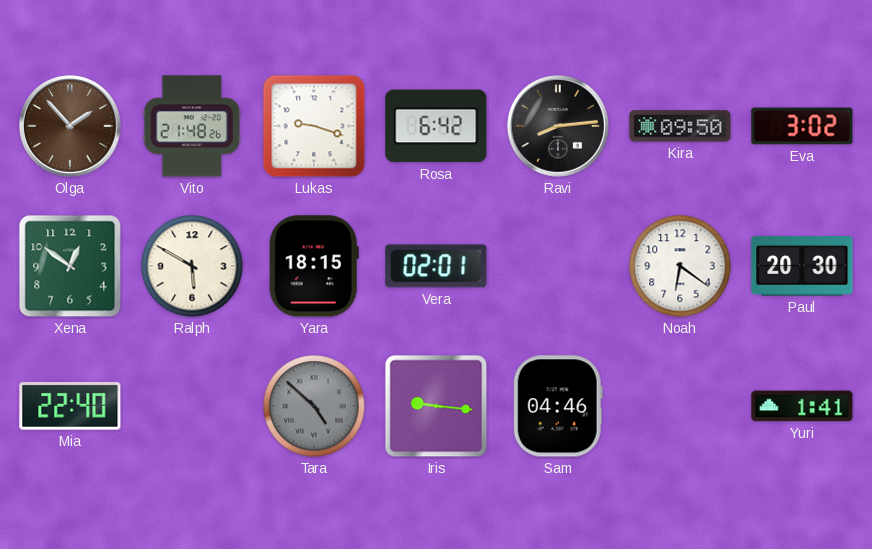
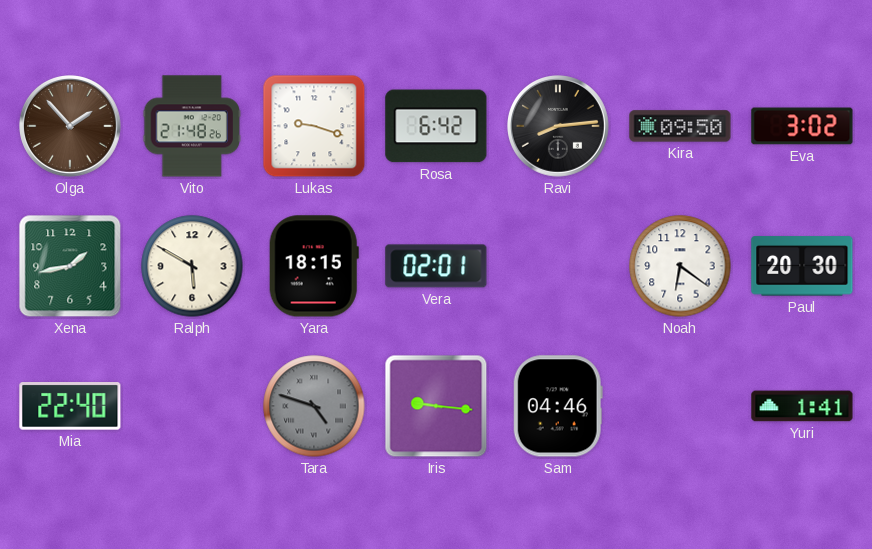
Xena: 12:51 -> 1:43
Tara: 4:52 -> 4:48
